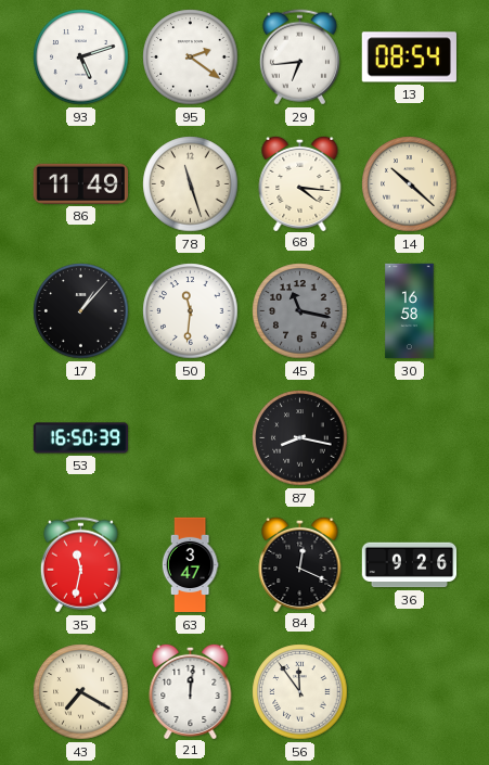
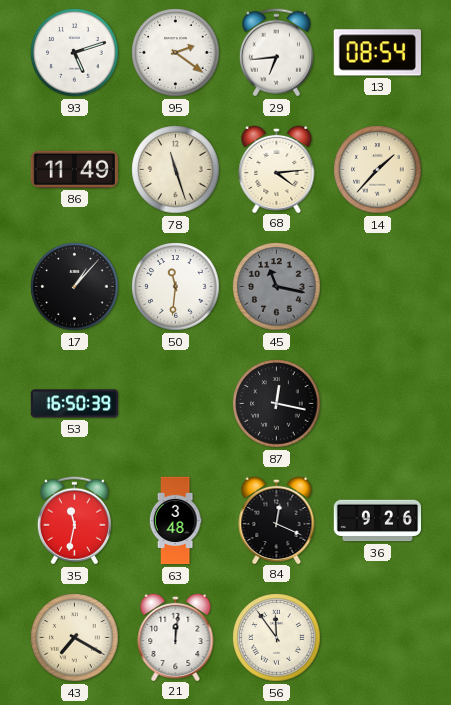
68: 4:16 -> 4:14
14: 10:22 -> 1:37
30: 16:58 -> none
87: 8:17 -> 12:17
63: 3:47 -> 3:48
